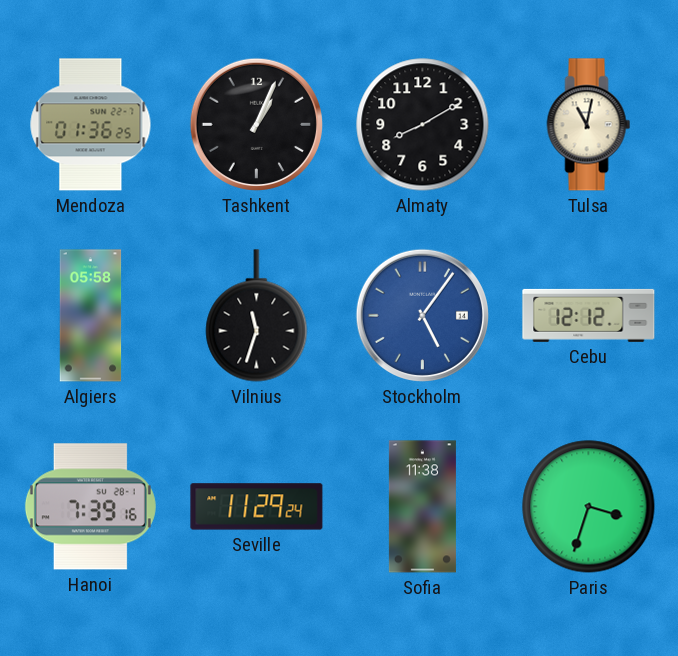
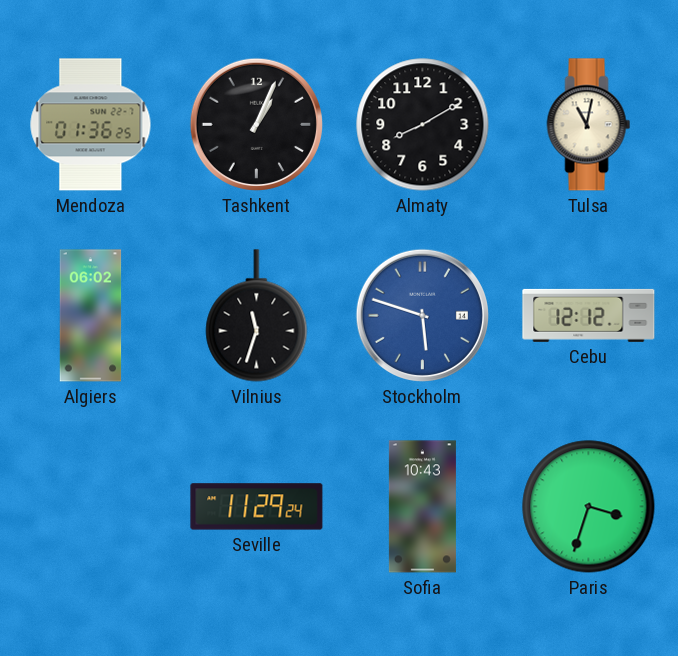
Algiers: 05:58 -> 06:02
Stockholm: 5:06 -> 5:48
Hanoi: 7:39 -> none
Sofia: 11:38 -> 10:43
